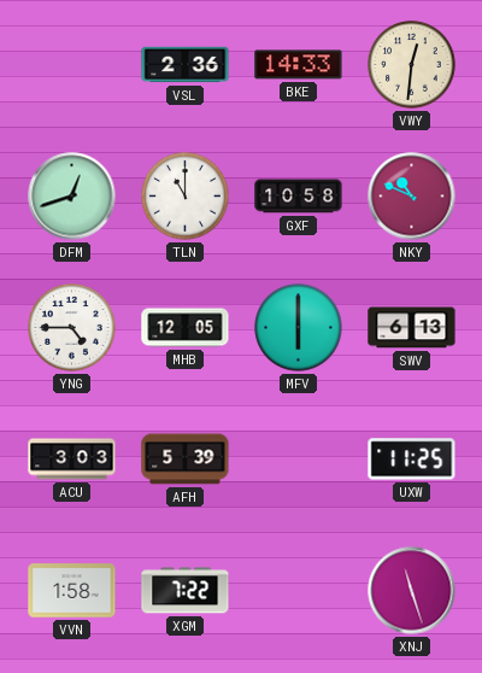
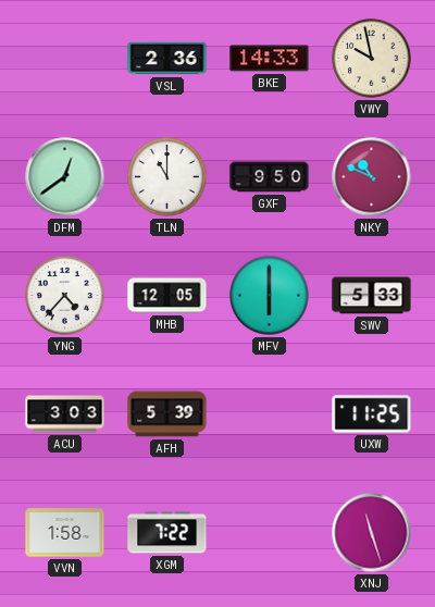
VWY: 12:31 -> 9:58
DFM: 12:42 -> 12:39
GXF: 10:58 -> 9:50
YNG: 4:45 -> 4:37
SWV: 6:13 -> 5:33
